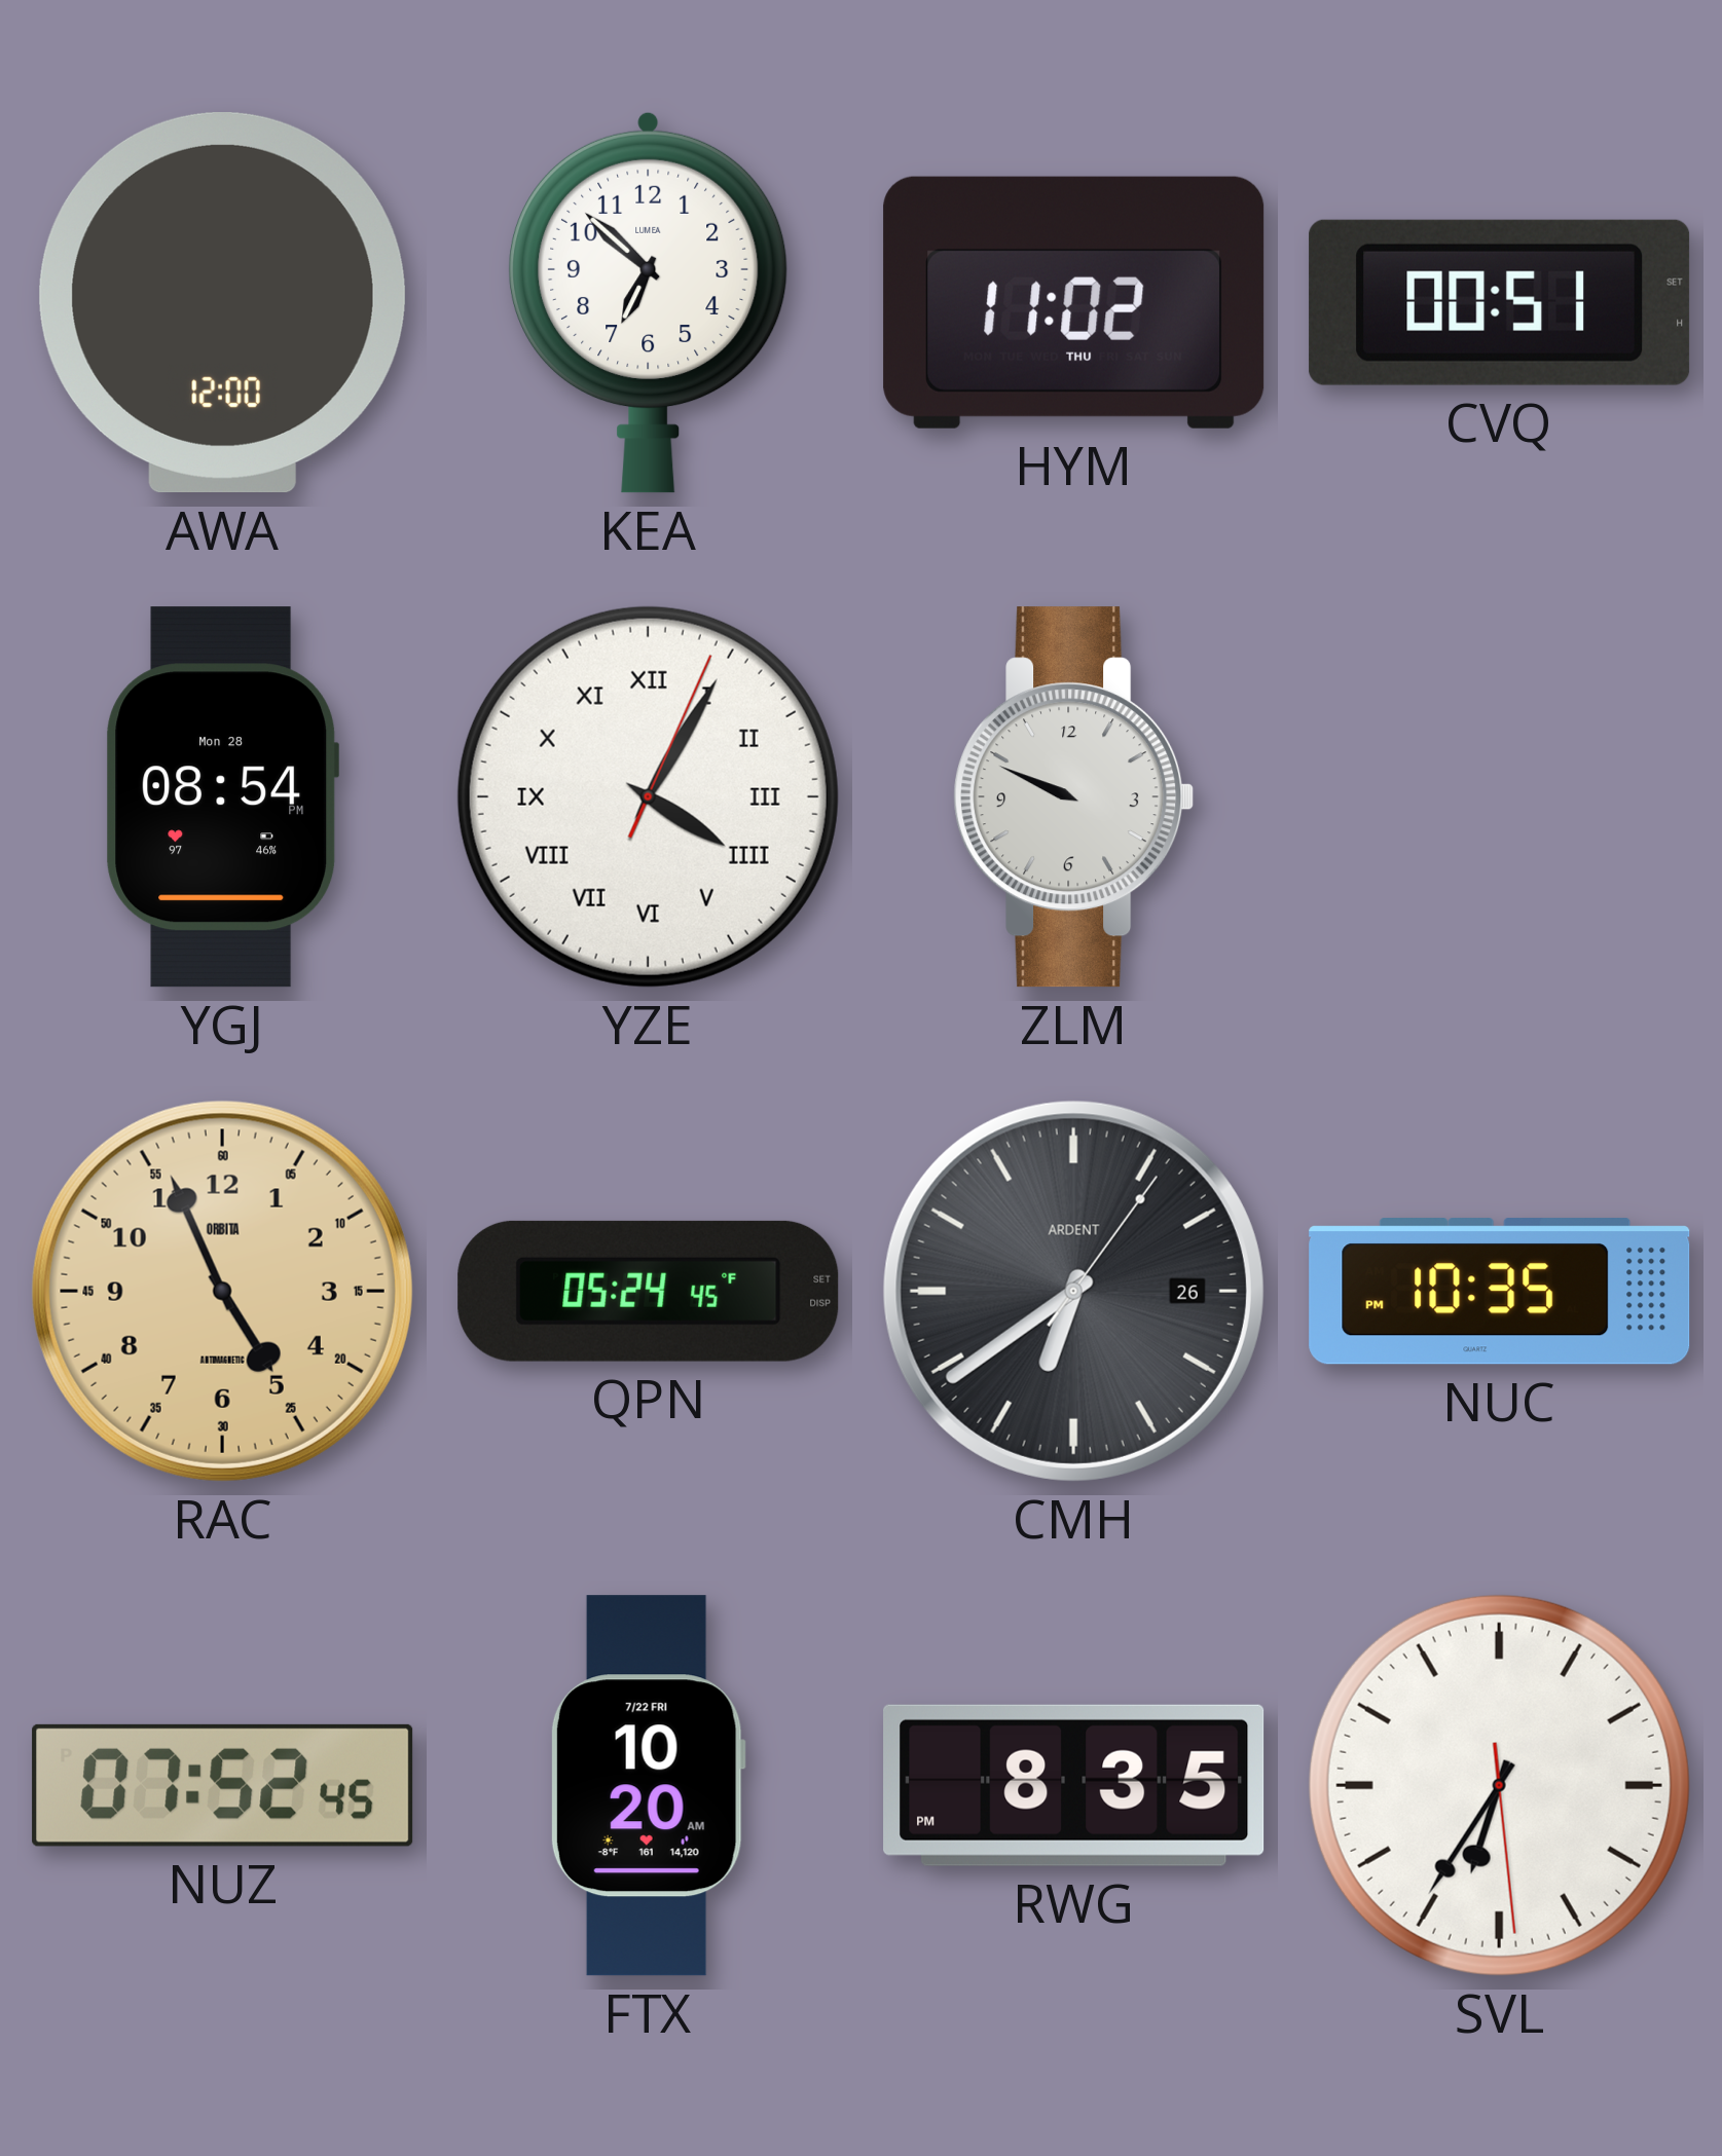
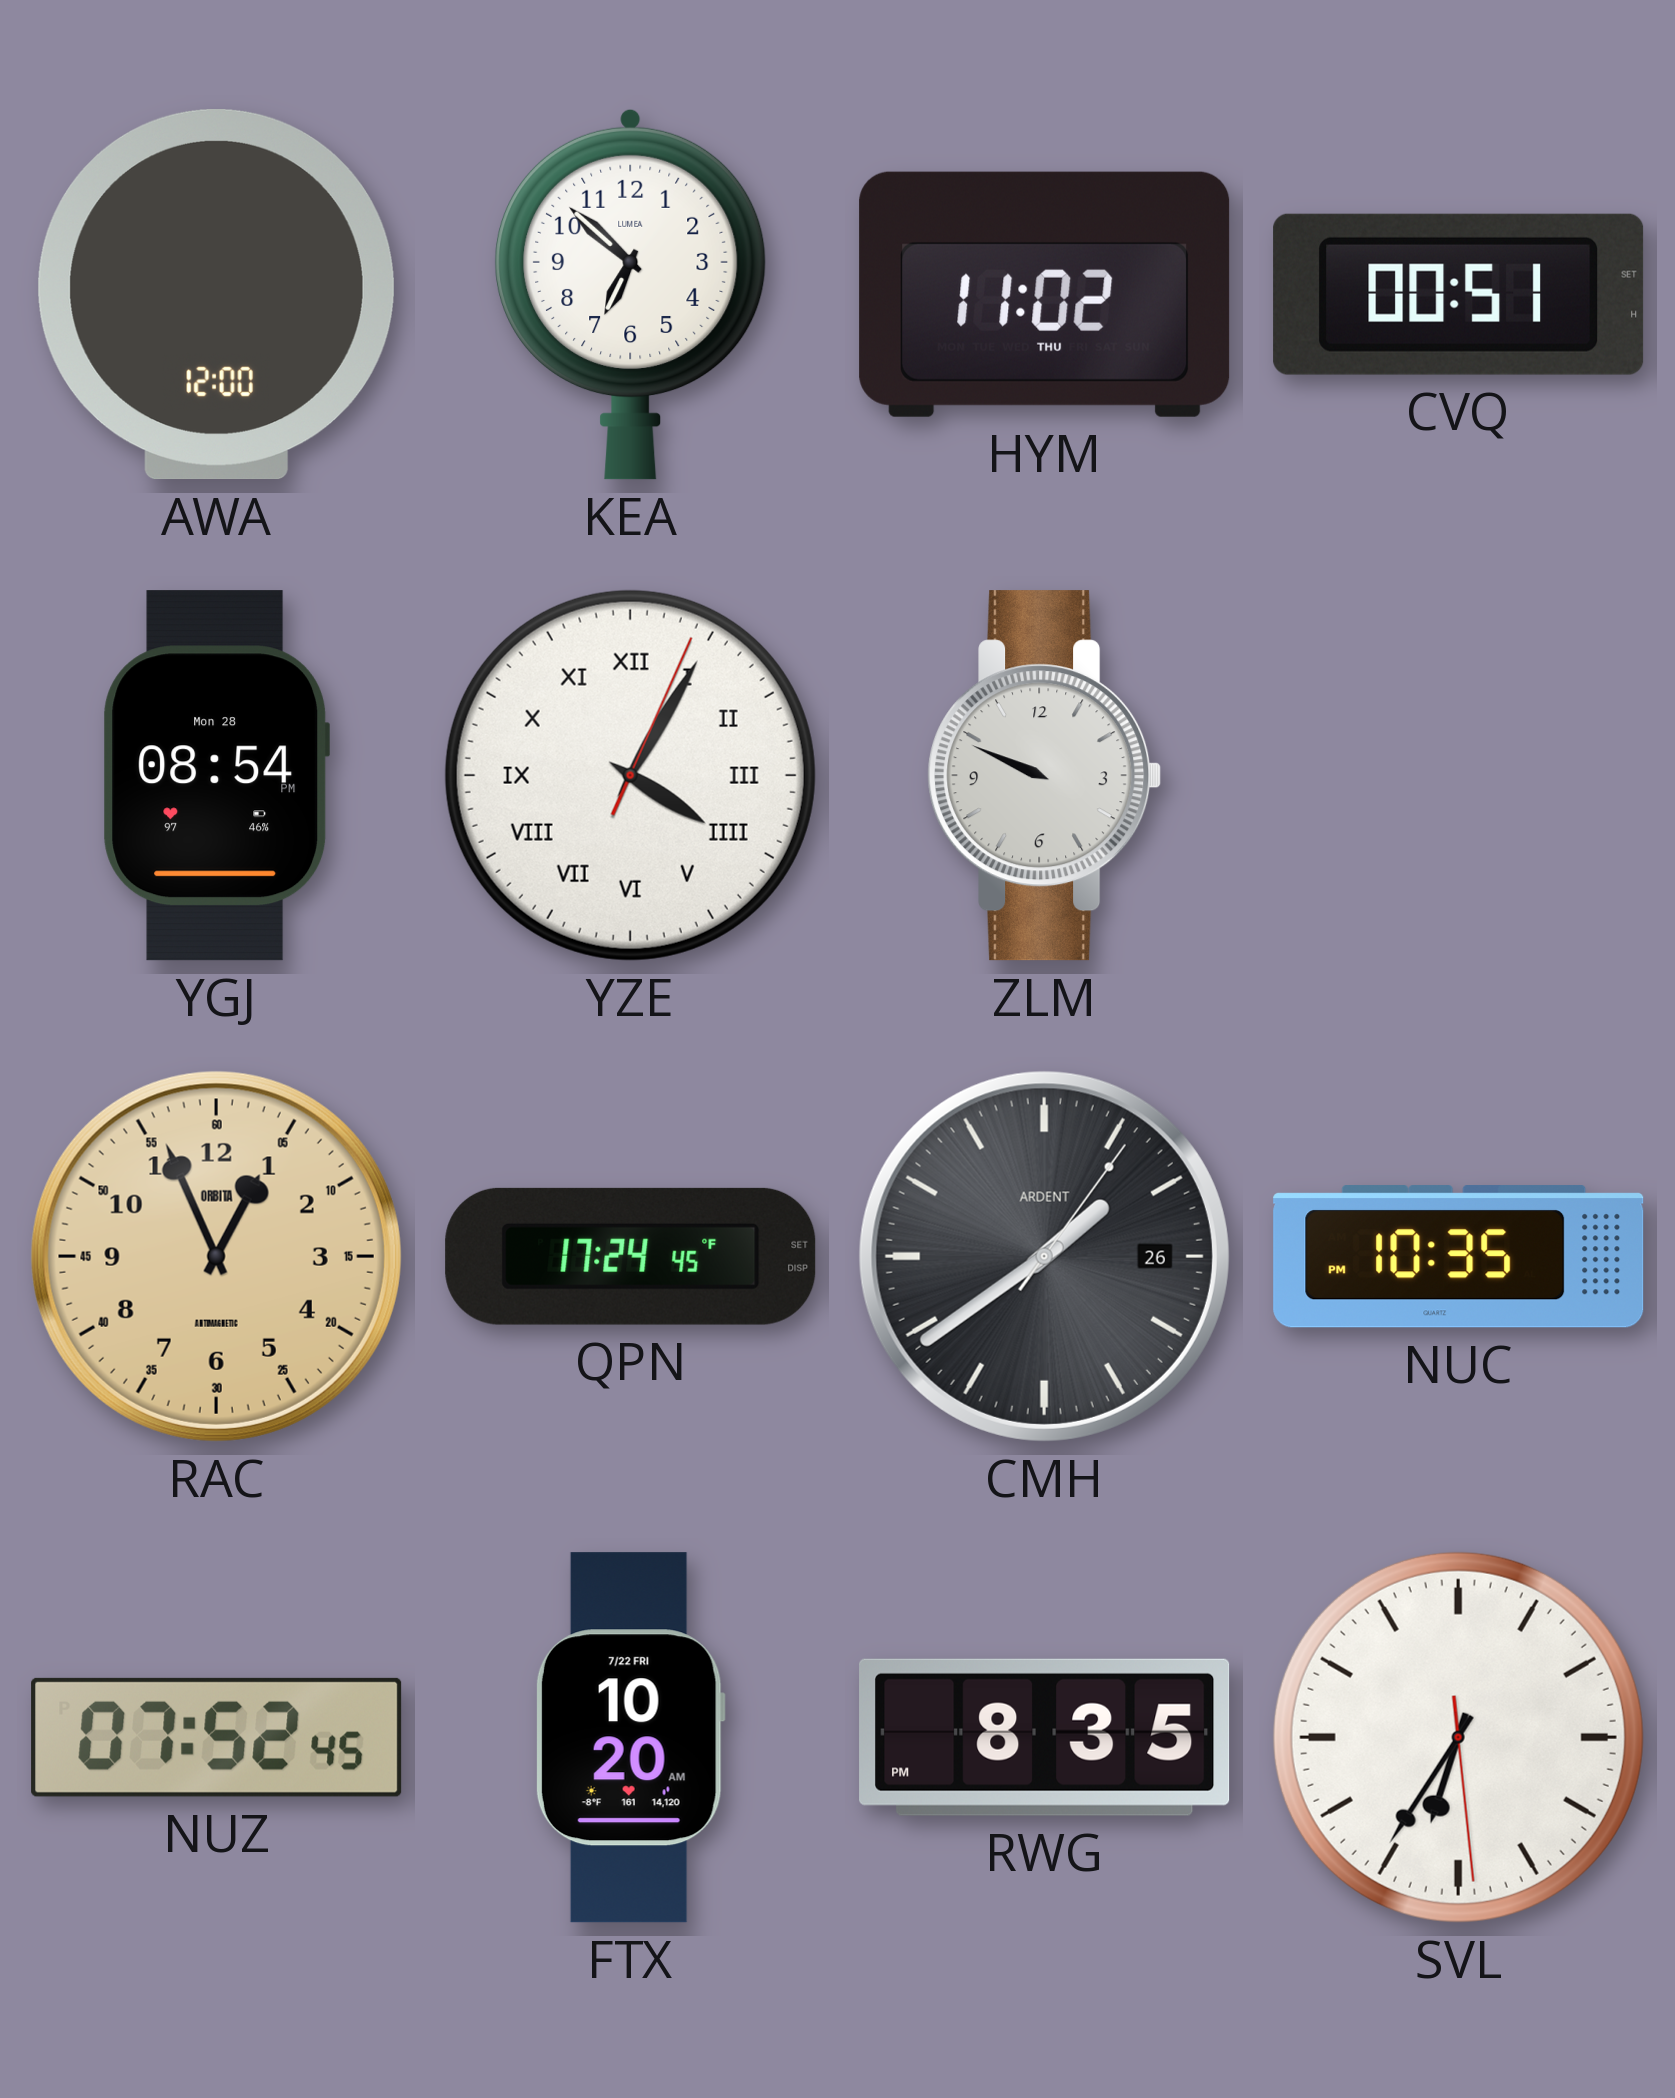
RAC: 4:56 -> 12:56
QPN: 05:24 -> 17:24
CMH: 6:39 -> 1:39
